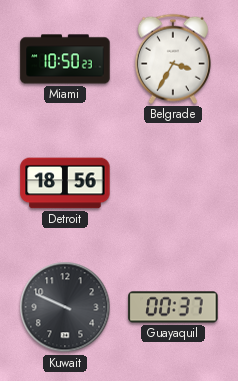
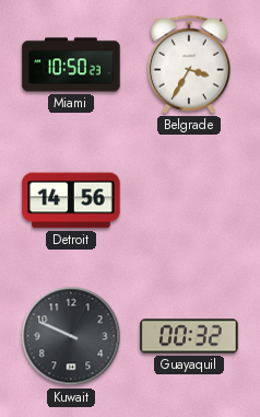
Detroit: 18:56 -> 14:56
Guayaquil: 00:37 -> 00:32
